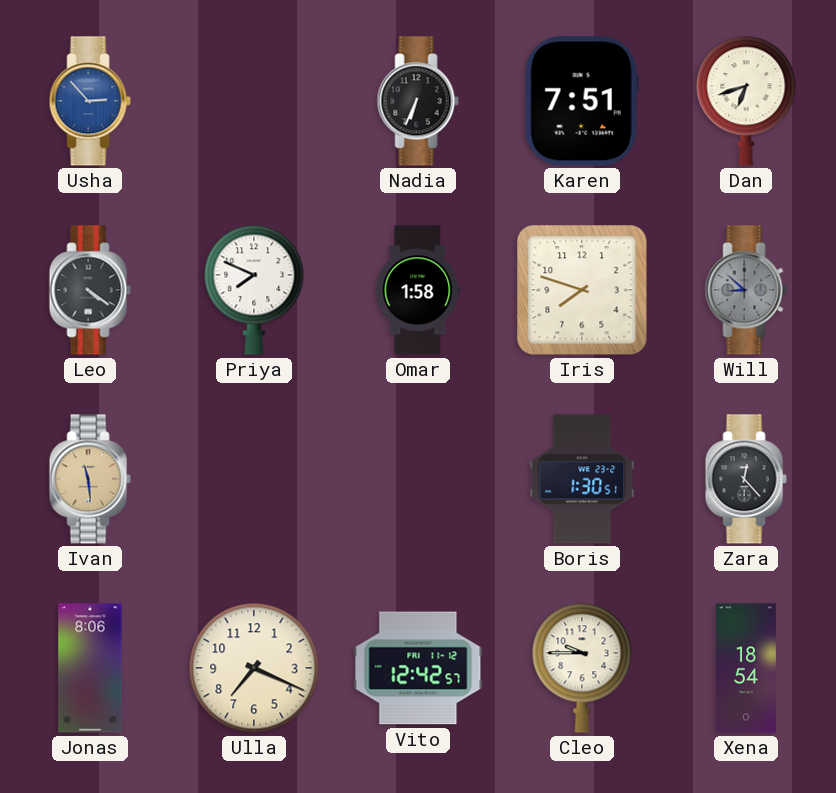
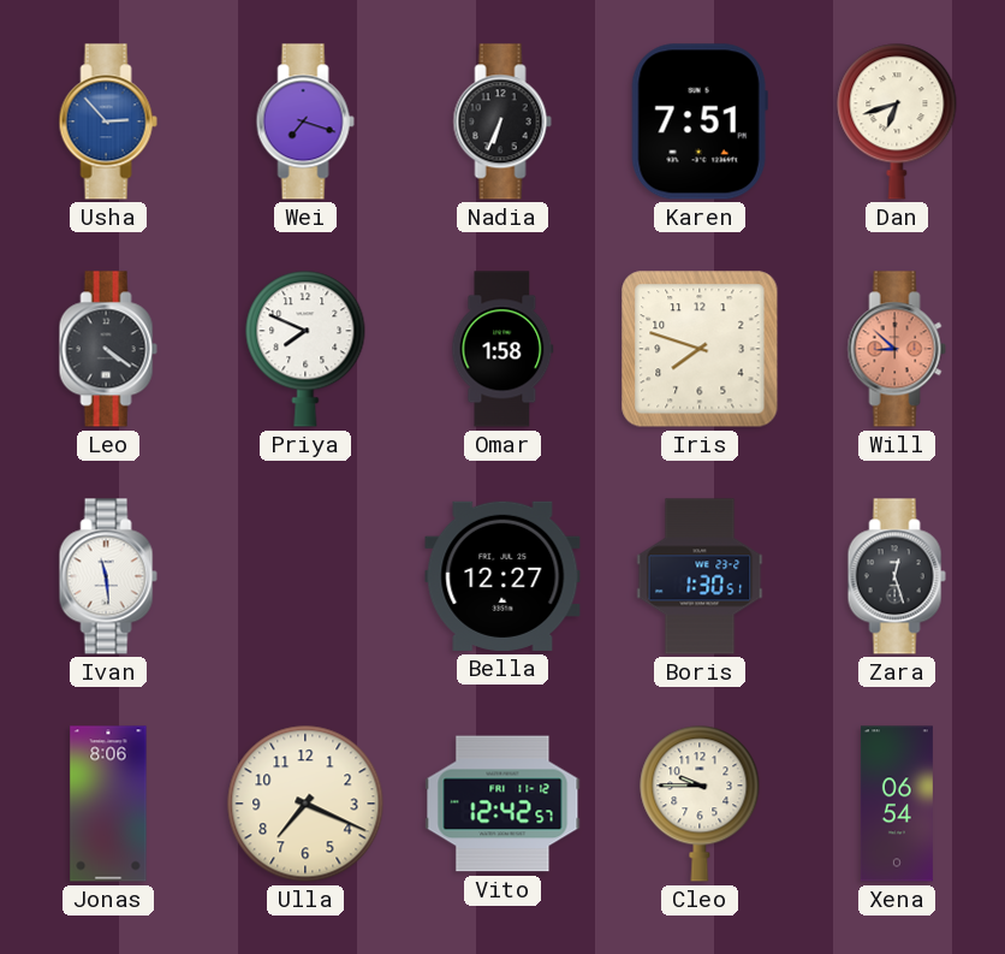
Wei: none -> 7:18
Will dial: grey -> salmon
Ivan dial: champagne -> white
Bella: none -> 12:27
Zara: 12:23 -> 12:27
Xena: 18:54 -> 06:54
